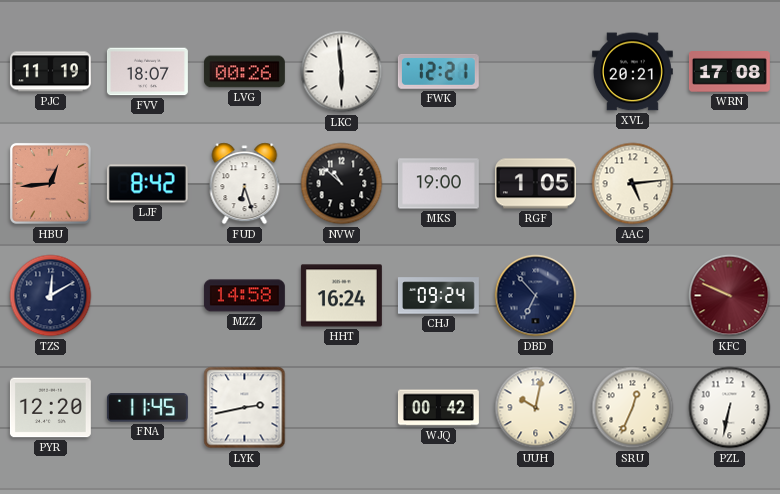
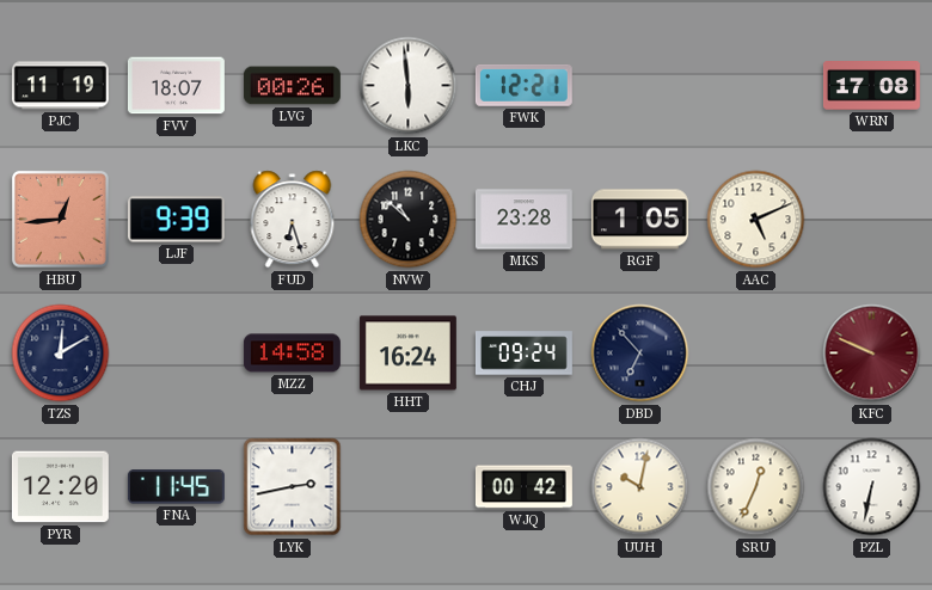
XVL: 20:21 -> none
LJF: 8:42 -> 9:39
MKS: 19:00 -> 23:28
AAC: 5:14 -> 5:11
